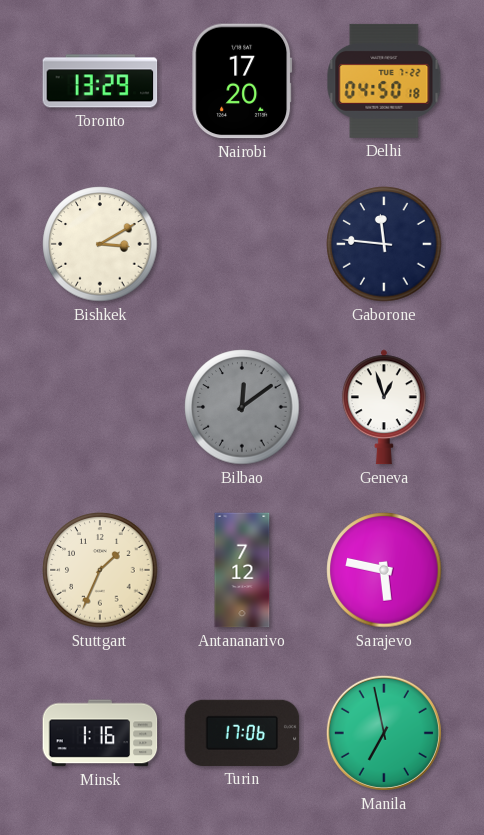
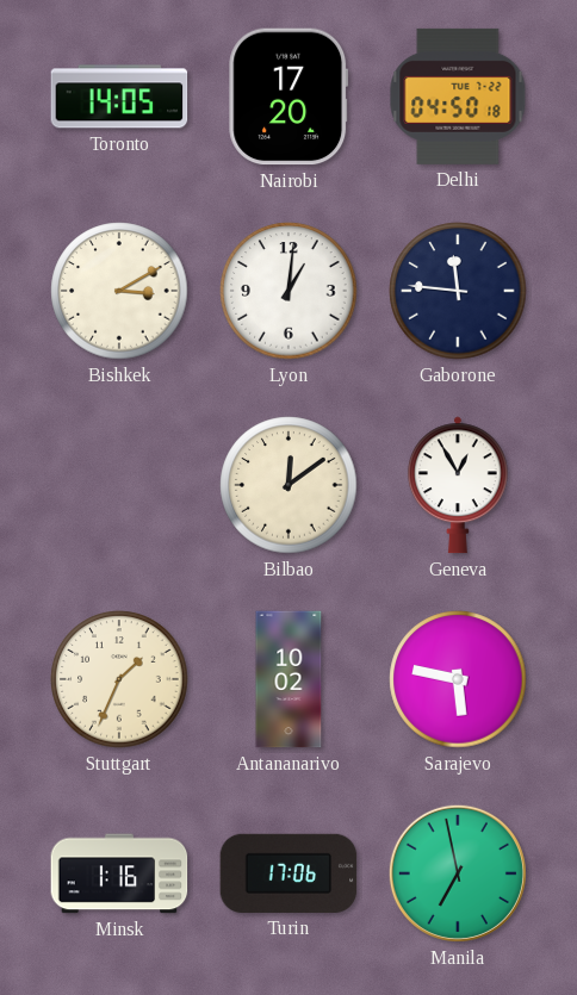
Toronto: 13:29 -> 14:05
Lyon: none -> 1:01
Bilbao dial: grey -> cream
Geneva: 12:57 -> 12:55
Antananarivo: 7:12 -> 10:02
